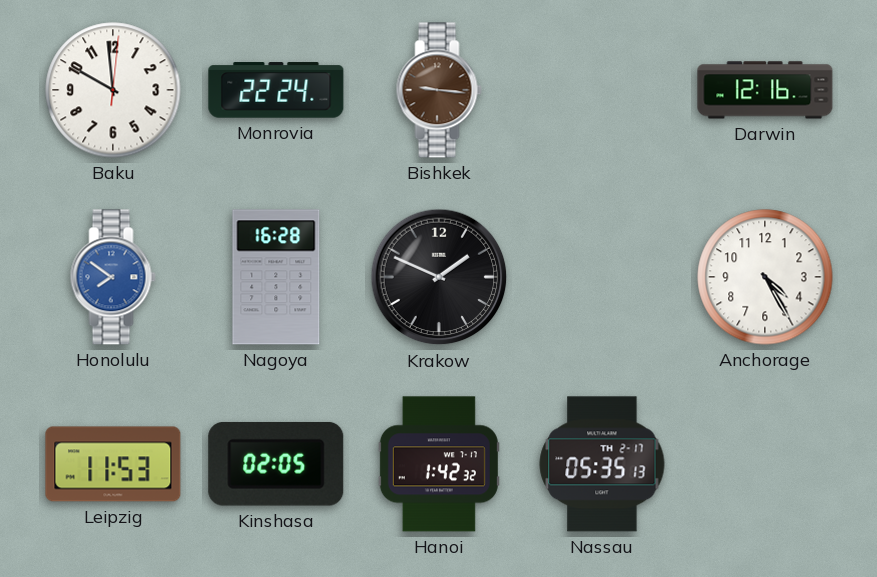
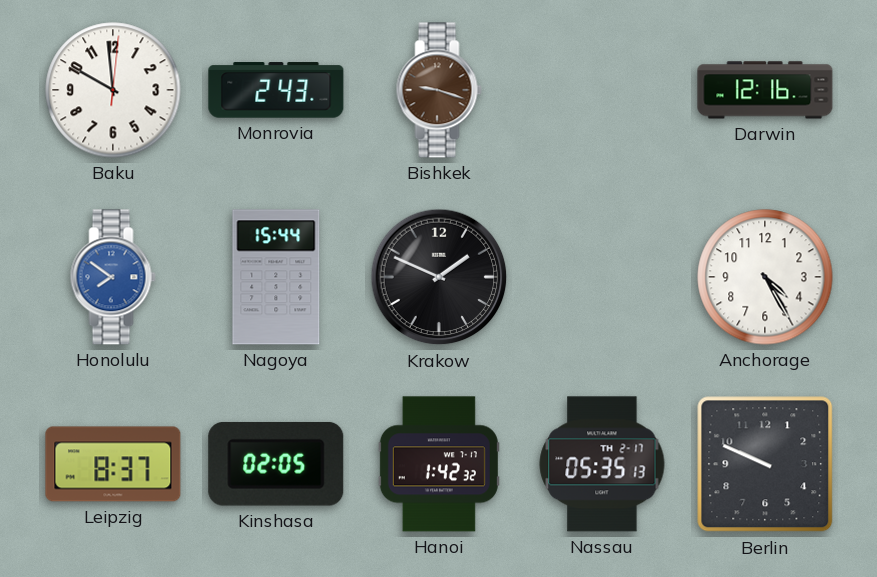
Monrovia: 22:24 -> 2:43
Bishkek: 9:16 -> 9:18
Nagoya: 16:28 -> 15:44
Leipzig: 11:53 -> 8:37
Berlin: none -> 9:49
